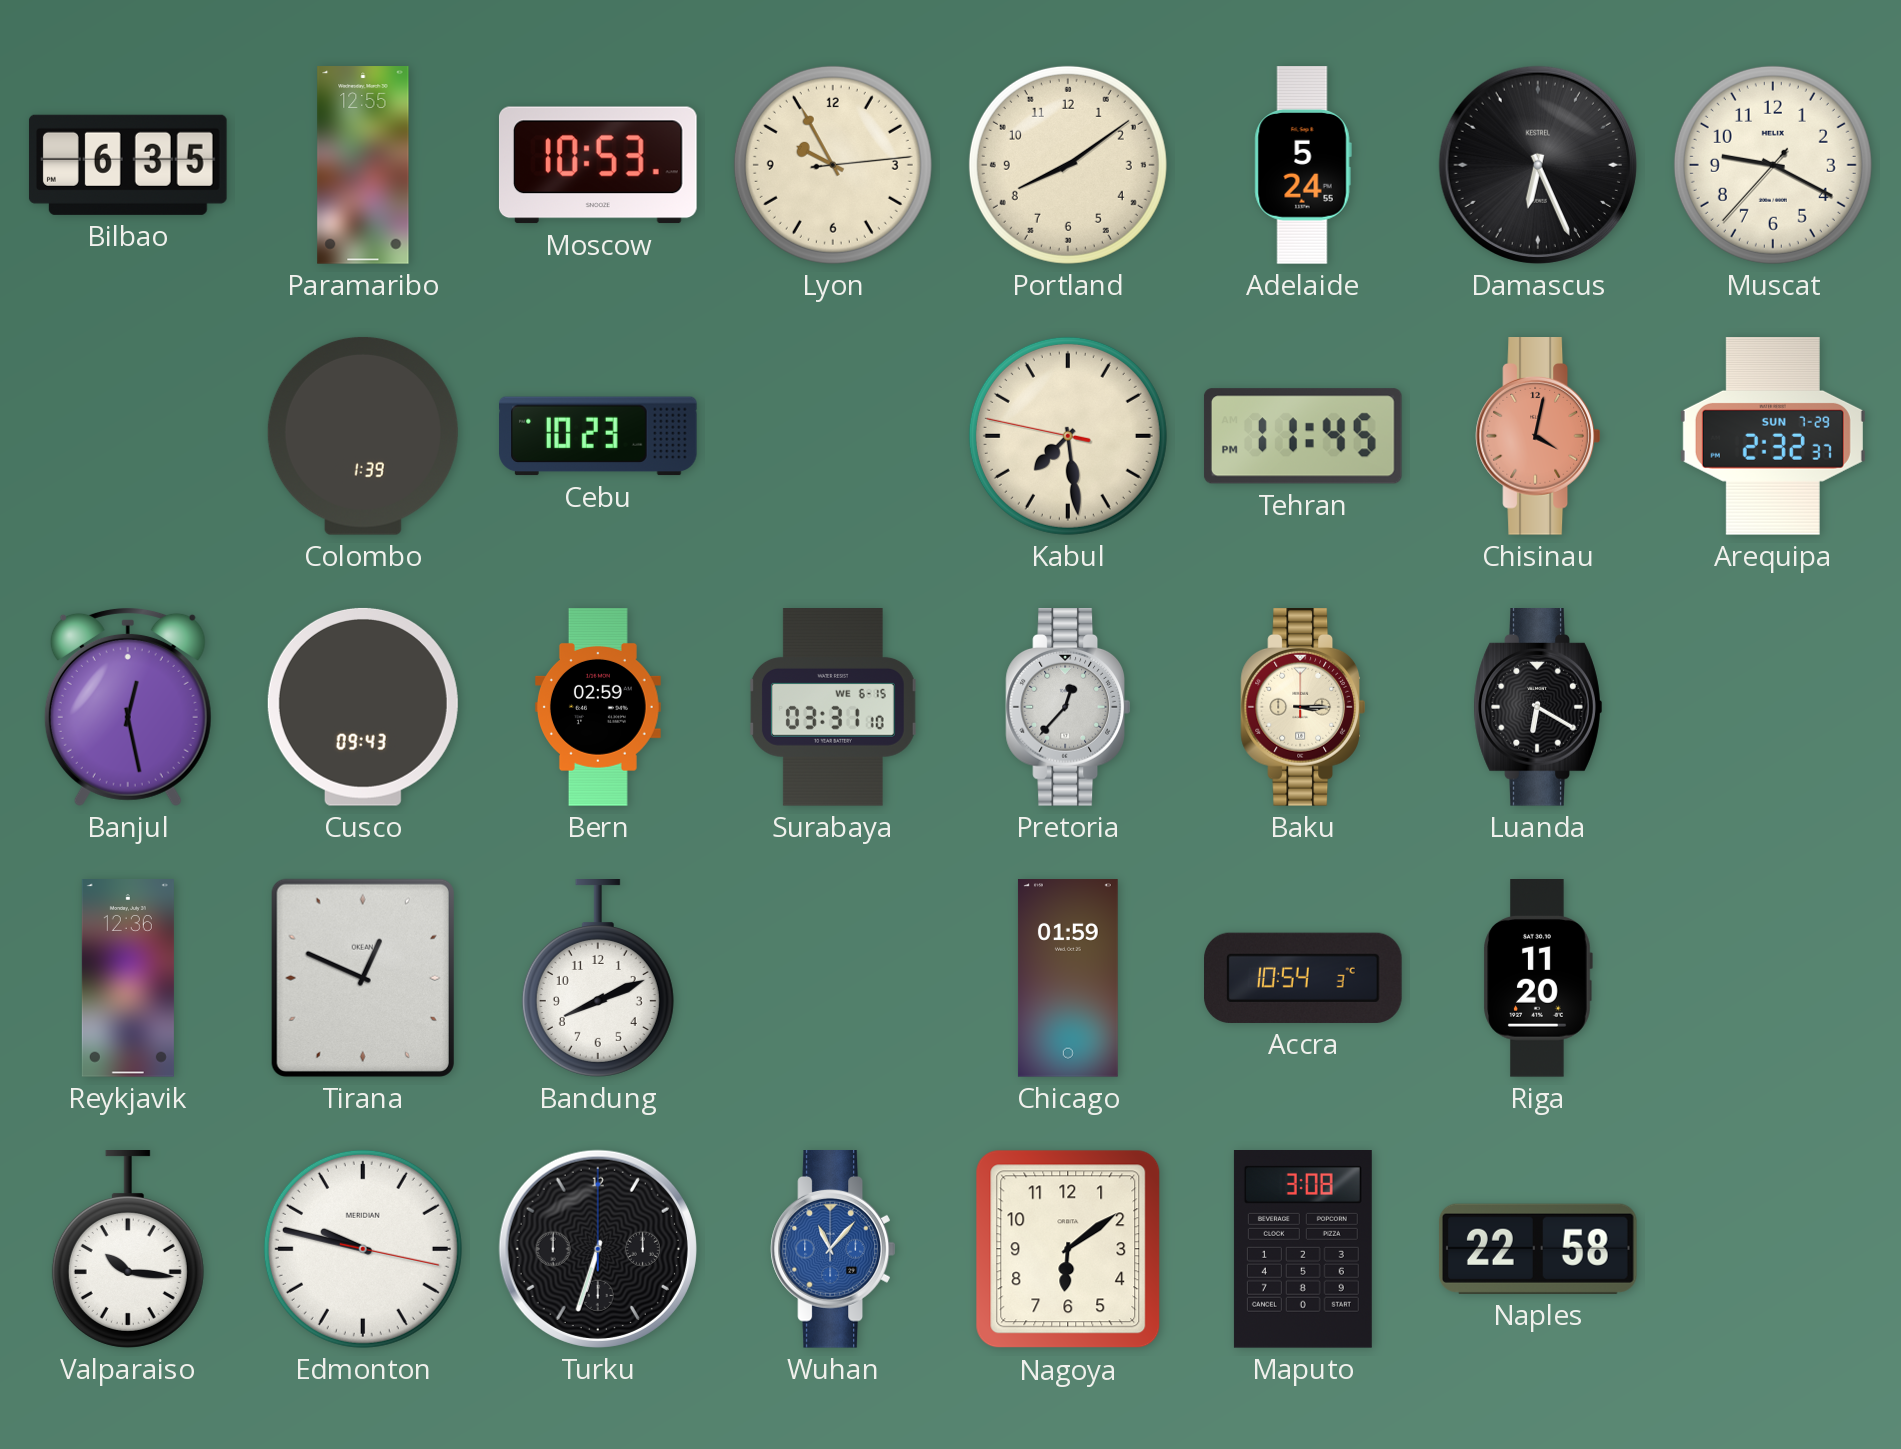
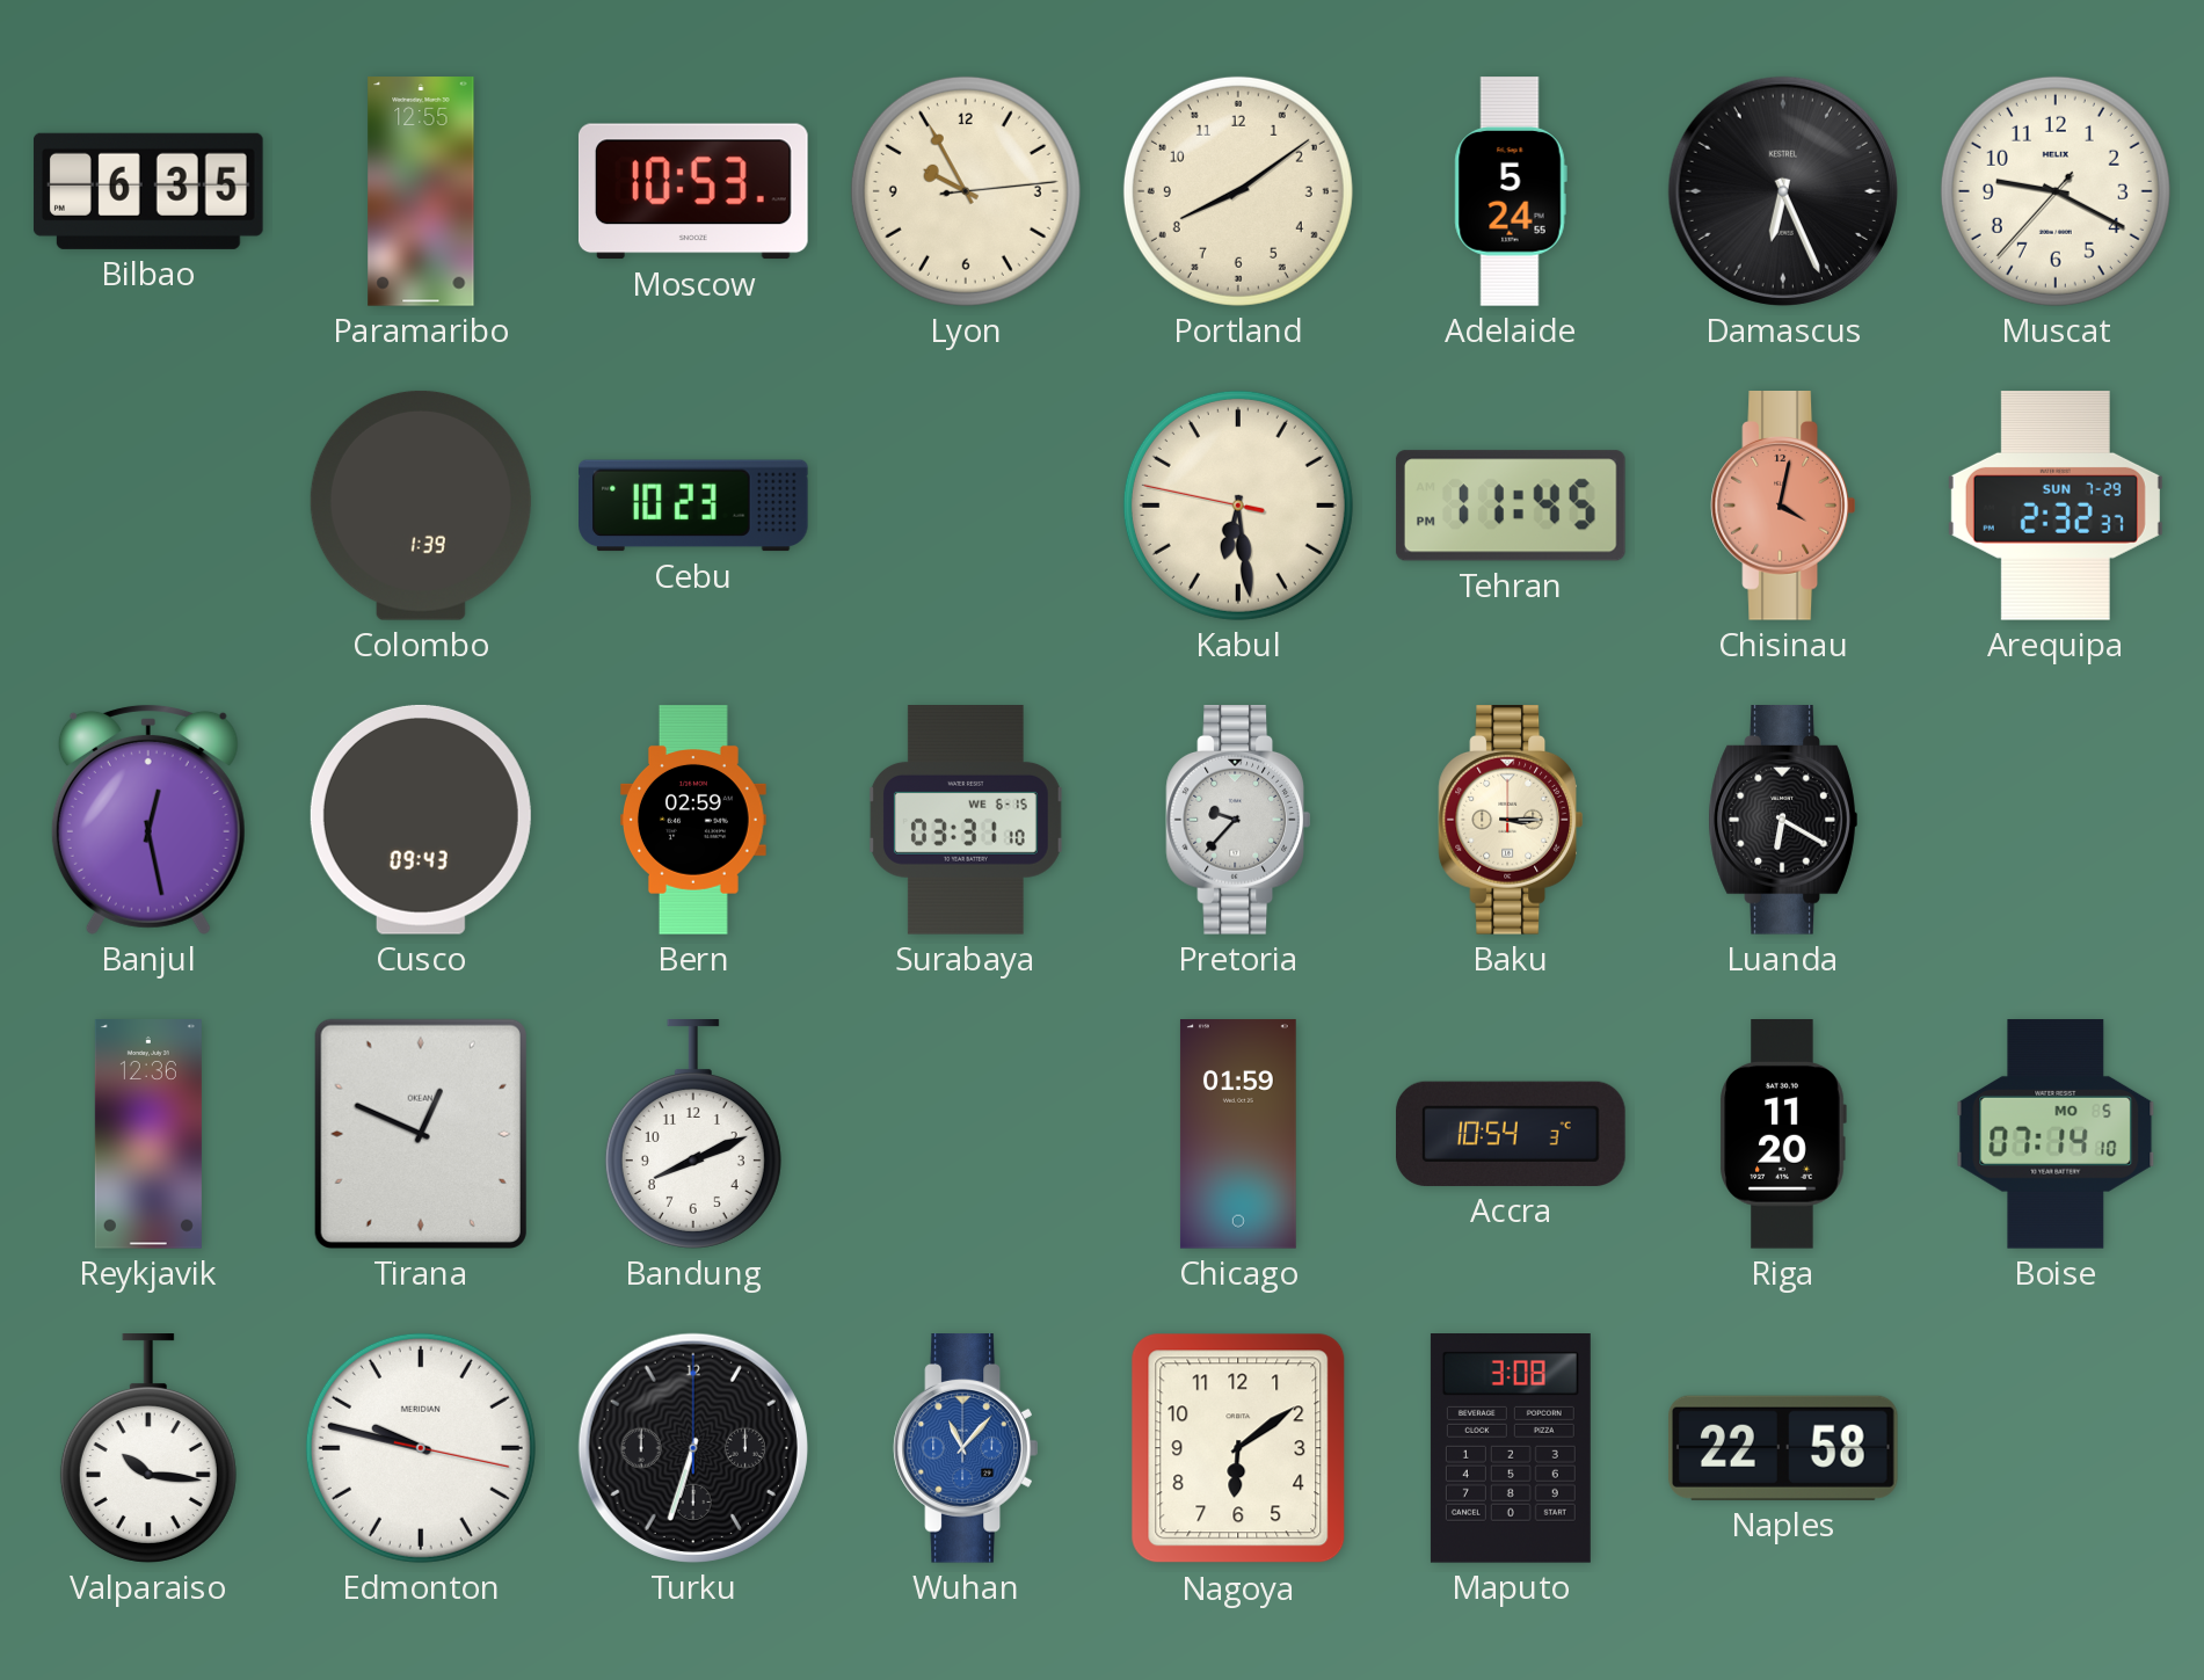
Kabul: 7:28 -> 6:28
Pretoria: 12:37 -> 9:37
Boise: none -> 07:14
